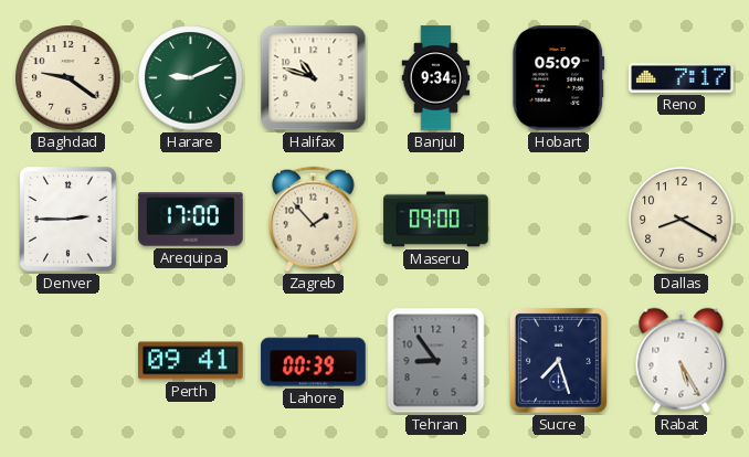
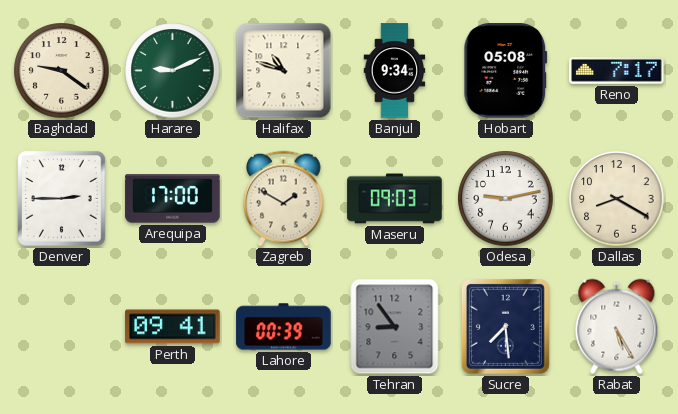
Hobart: 05:09 -> 05:08
Zagreb: 1:53 -> 1:50
Maseru: 09:00 -> 09:03
Odesa: none -> 9:13
Sucre: 7:27 -> 7:29
